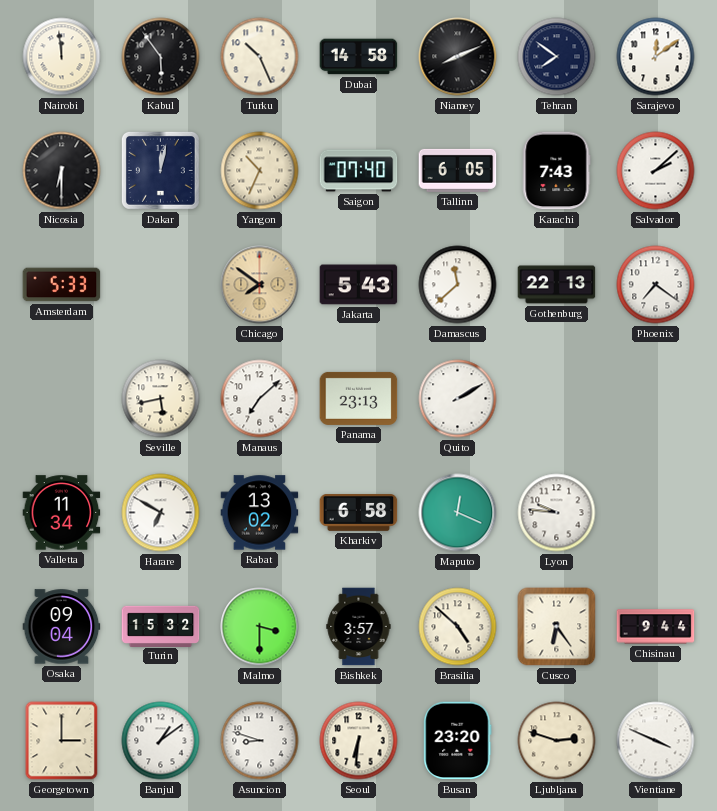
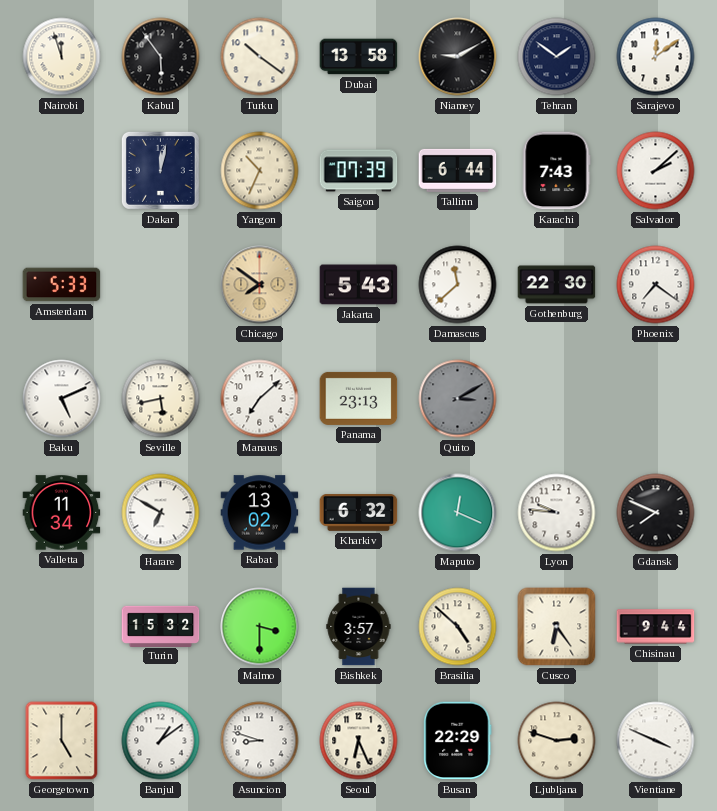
Nairobi: 11:59 -> 11:57
Turku: 10:26 -> 10:21
Dubai: 14:58 -> 13:58
Niamey: 8:11 -> 9:10
Tehran: 7:51 -> 1:51
Nicosia: 6:30 -> none
Saigon: 07:40 -> 07:39
Tallinn: 6:05 -> 6:44
Gothenburg: 22:13 -> 22:30
Baku: none -> 5:11
Quito: 2:10 -> 3:10
Quito dial: white -> grey
Kharkiv: 6:58 -> 6:32
Gdansk: none -> 7:49
Osaka: 09:04 -> none
Georgetown: 3:00 -> 5:00
Seoul: 6:31 -> 6:26
Busan: 23:20 -> 22:29
